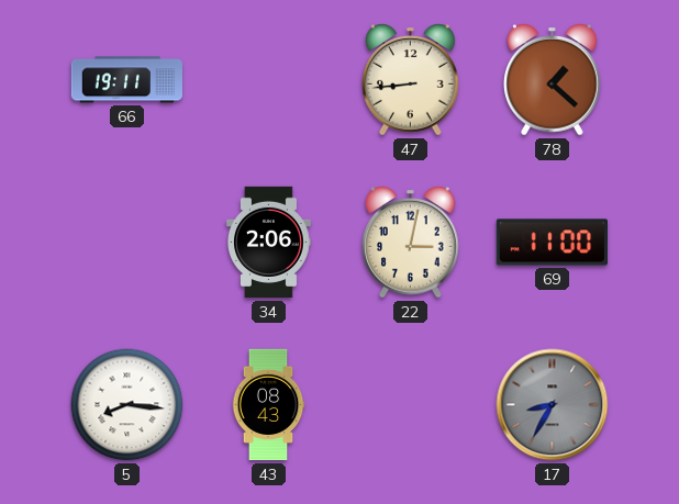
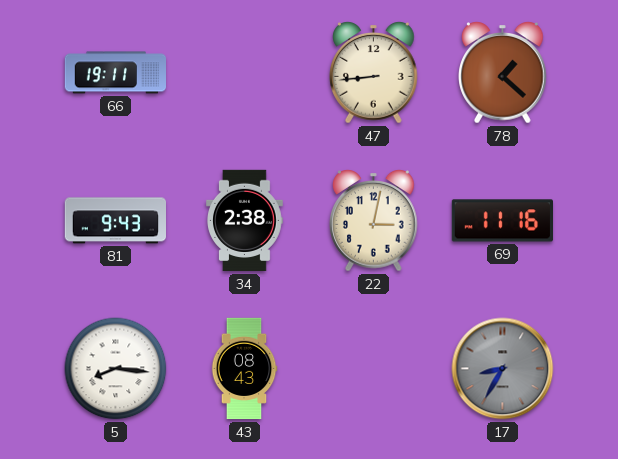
81: none -> 9:43
34: 2:06 -> 2:38
69: 11:00 -> 11:16
